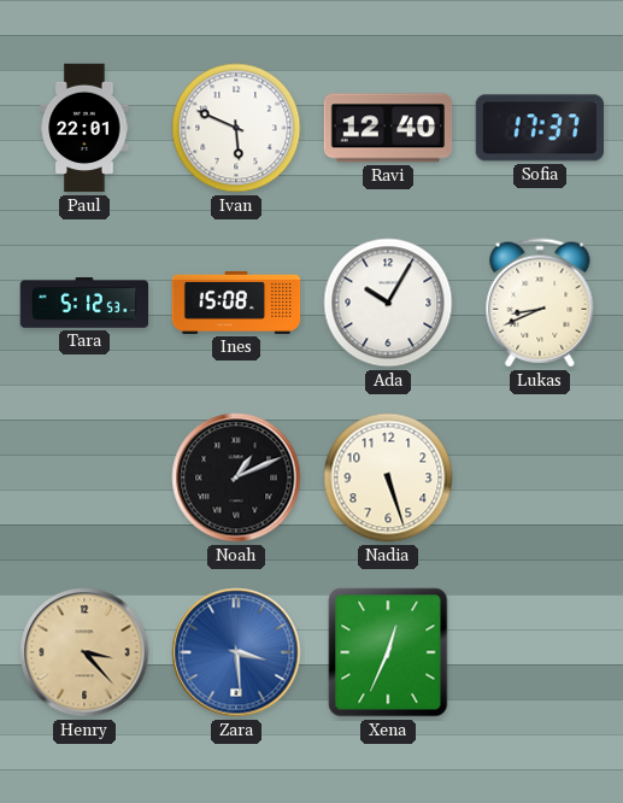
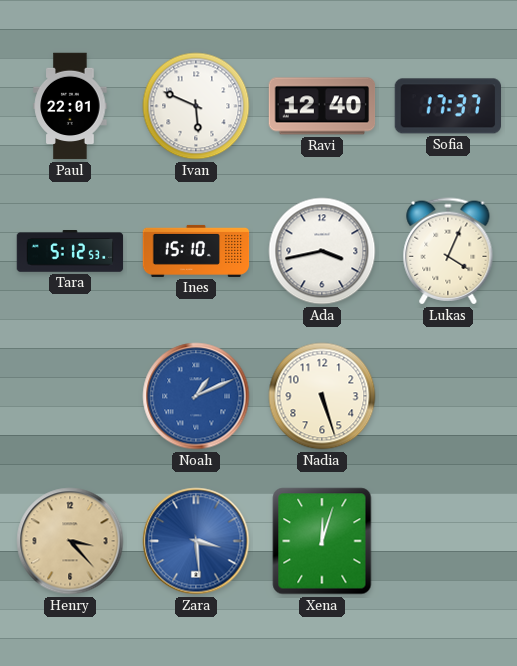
Ines: 15:08 -> 15:10
Ada: 10:05 -> 3:43
Lukas: 8:41 -> 4:04
Noah dial: black -> blue
Xena: 12:34 -> 12:03
